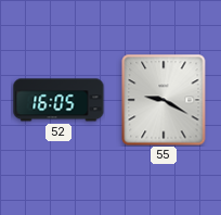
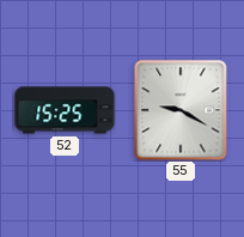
52: 16:05 -> 15:25
